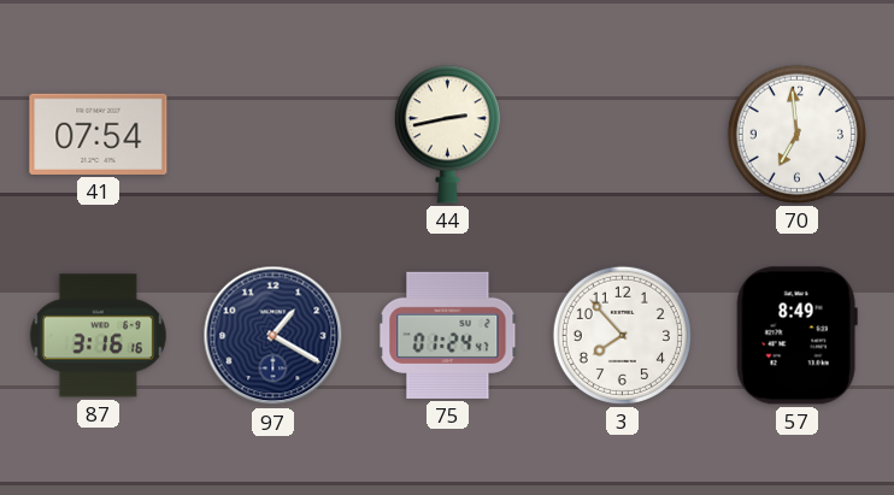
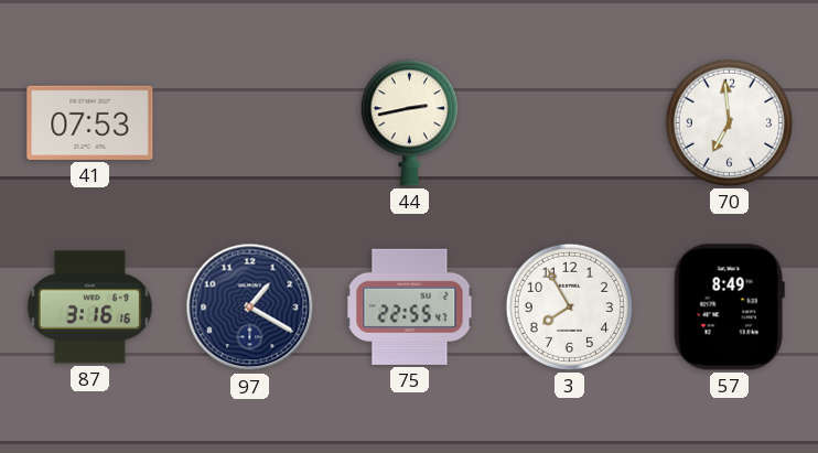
41: 07:54 -> 07:53
75: 01:24 -> 22:55
3: 7:53 -> 7:55
